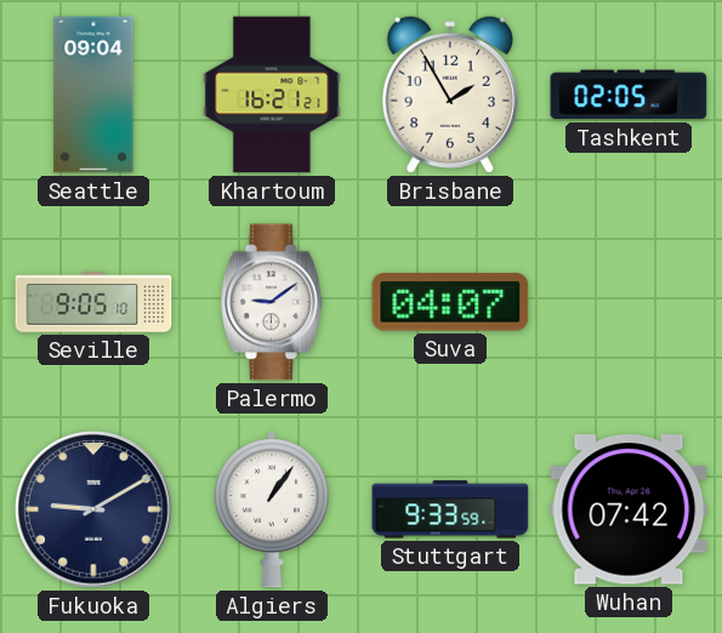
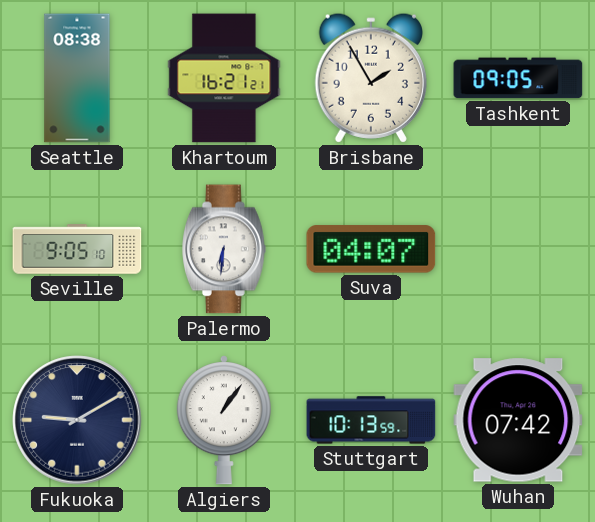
Seattle: 09:04 -> 08:38
Tashkent: 02:05 -> 09:05
Palermo: 9:09 -> 6:31
Stuttgart: 9:33 -> 10:13
